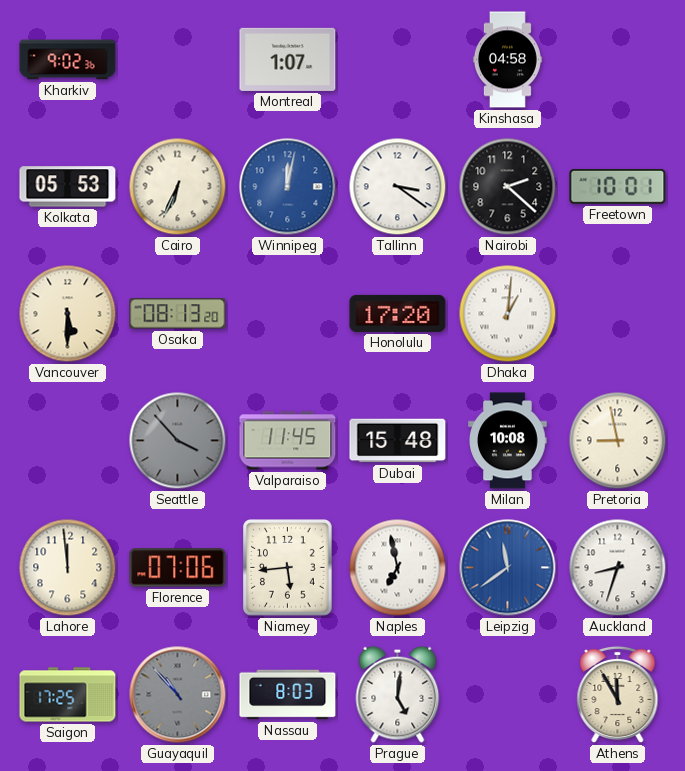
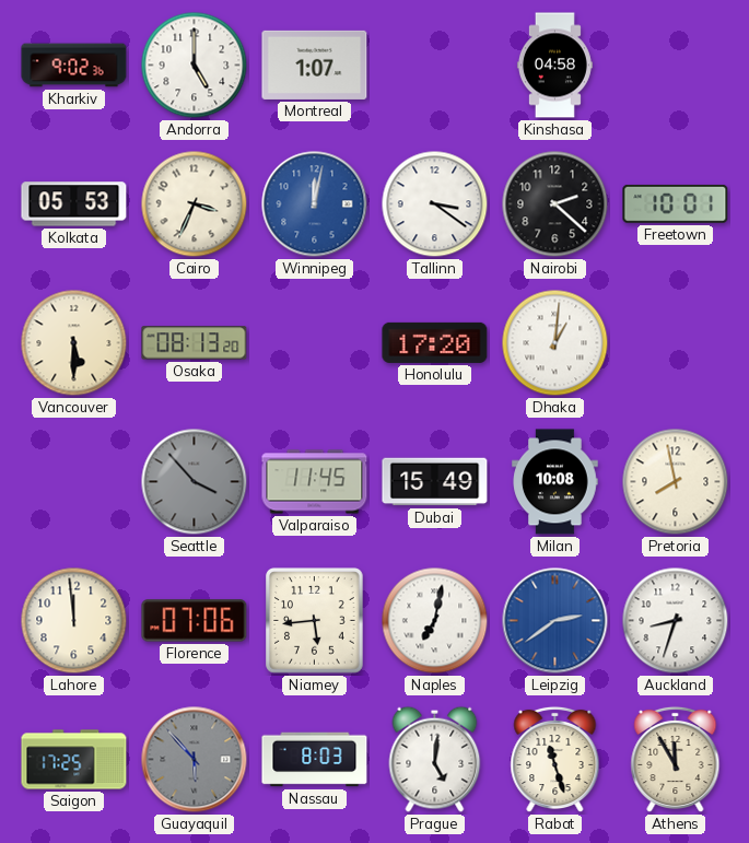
Andorra: none -> 5:00
Cairo: 6:34 -> 3:34
Dubai: 15:48 -> 15:49
Pretoria: 8:58 -> 7:58
Naples: 6:58 -> 7:02
Leipzig: 11:39 -> 2:39
Guayaquil: 10:53 -> 5:53
Rabat: none -> 11:27
